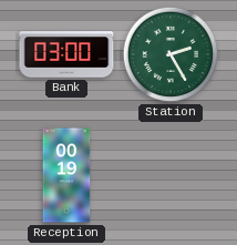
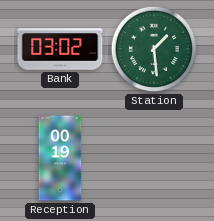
Bank: 03:00 -> 03:02
Station: 2:25 -> 1:29
